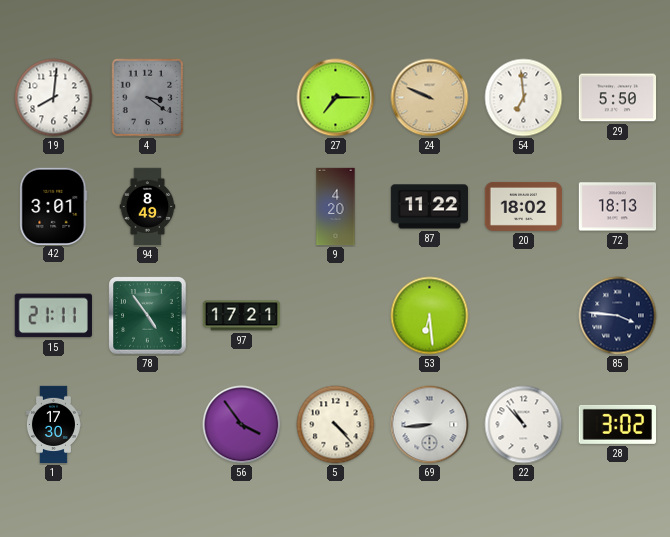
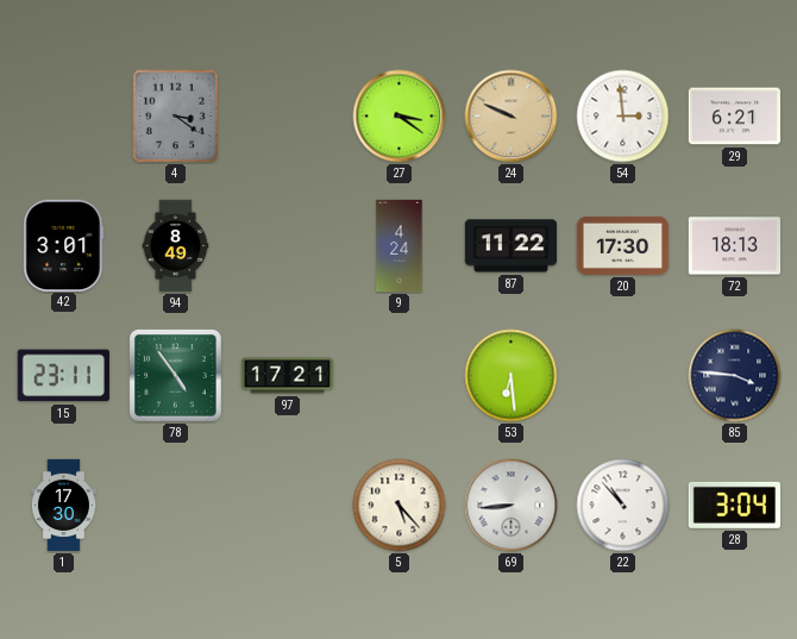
19: 8:01 -> none
27: 7:15 -> 3:21
54: 6:59 -> 2:59
29: 5:50 -> 6:21
9: 4:20 -> 4:24
20: 18:02 -> 17:30
15: 21:11 -> 23:11
56: 3:54 -> none
5: 4:23 -> 5:23
28: 3:02 -> 3:04
